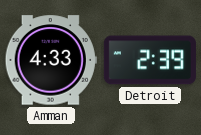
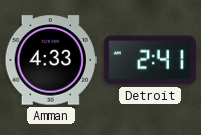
Detroit: 2:39 -> 2:41
